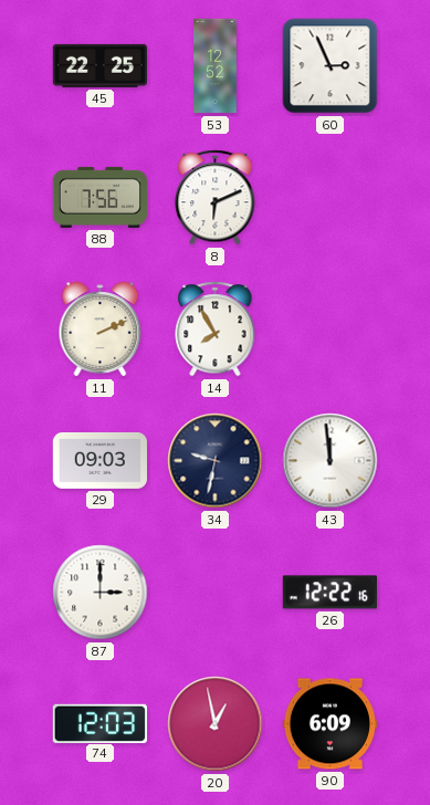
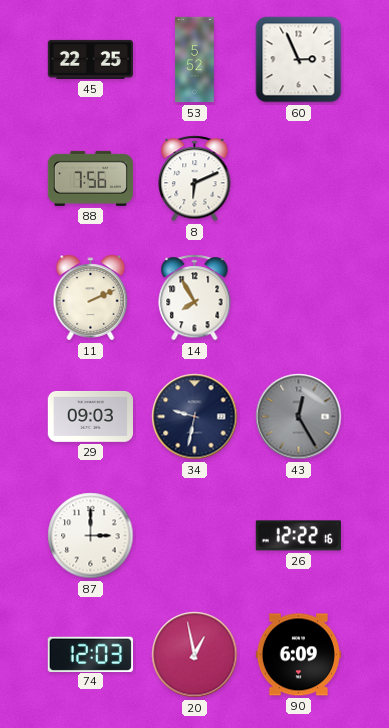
53: 12:52 -> 5:52
43: 11:59 -> 12:25
43 dial: white -> grey
